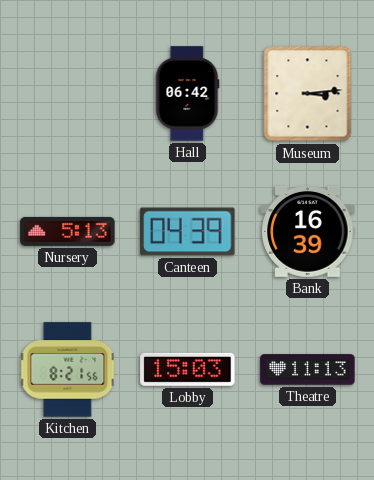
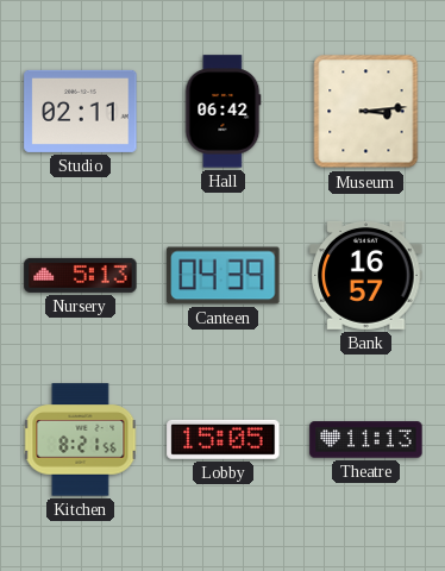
Studio: none -> 02:11
Bank: 16:39 -> 16:57
Lobby: 15:03 -> 15:05
